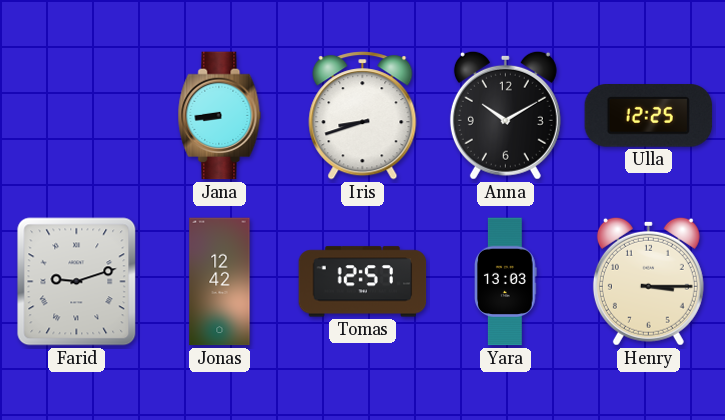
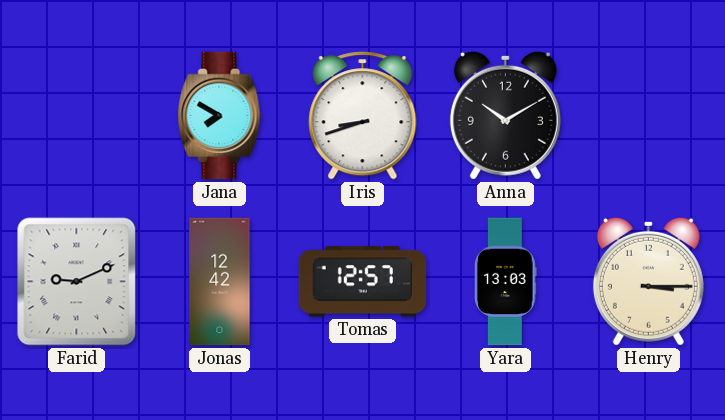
Jana: 8:44 -> 7:50
Ulla: 12:25 -> none
Farid: 9:12 -> 9:11
